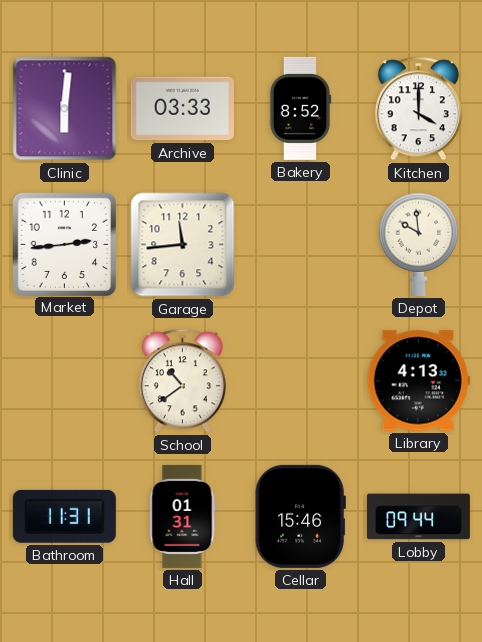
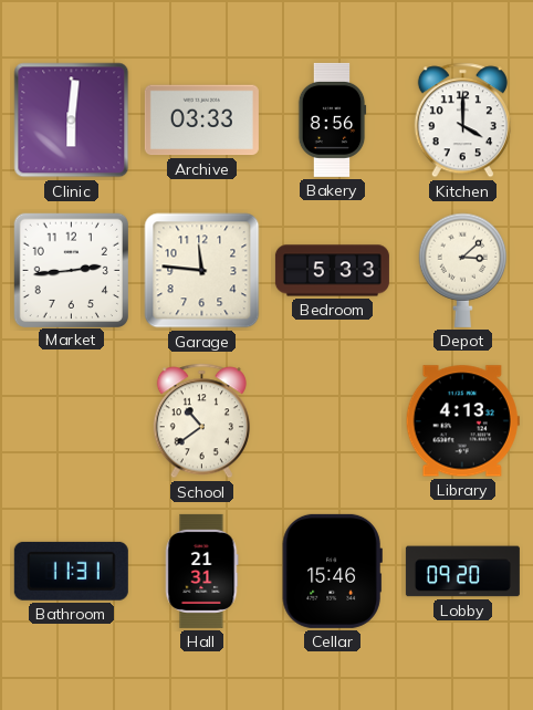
Bakery: 8:52 -> 8:56
Garage: 11:44 -> 11:46
Bedroom: none -> 5:33
Depot: 9:59 -> 3:08
Hall: 01:31 -> 21:31
Lobby: 09:44 -> 09:20
